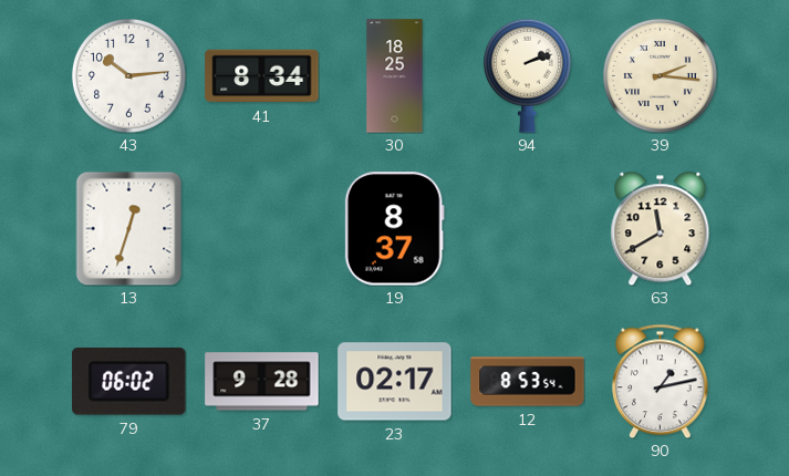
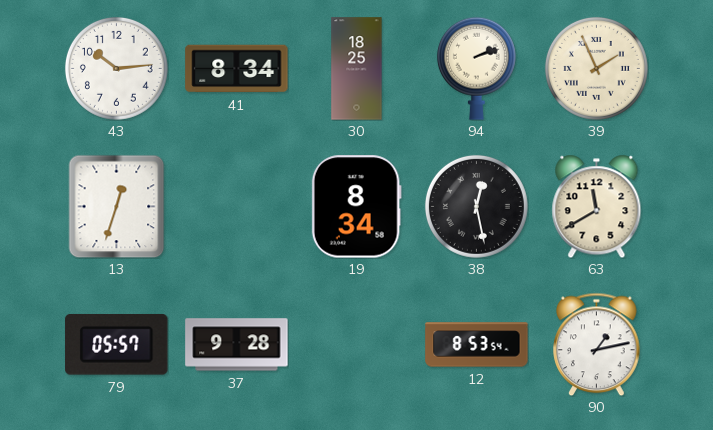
39: 2:16 -> 1:56
19: 8:37 -> 8:34
38: none -> 12:28
79: 06:02 -> 05:57
23: 02:17 -> none
